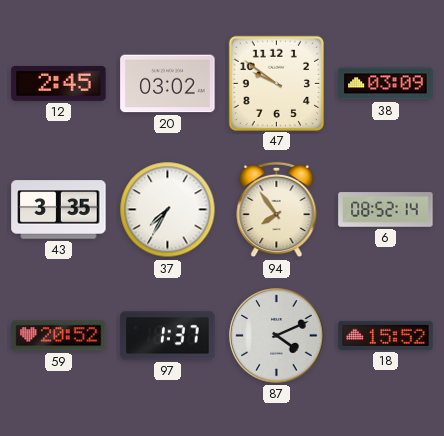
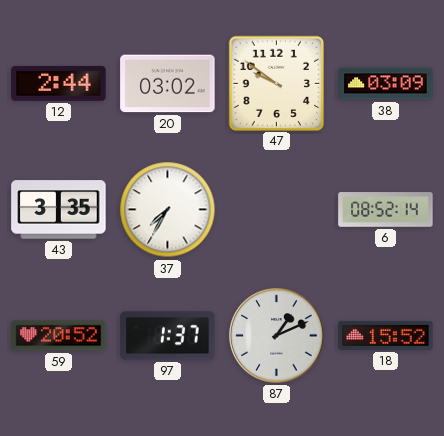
12: 2:45 -> 2:44
94: 7:54 -> none
87: 4:11 -> 1:11
